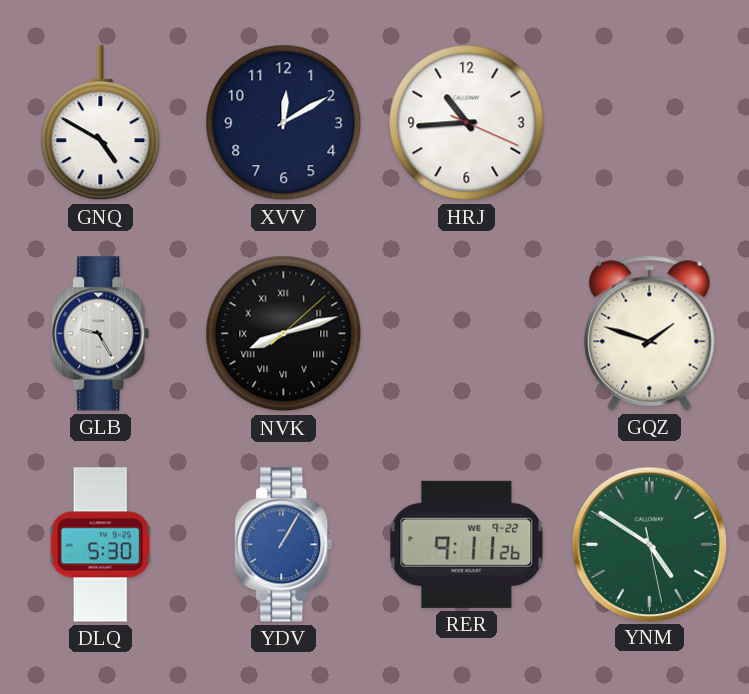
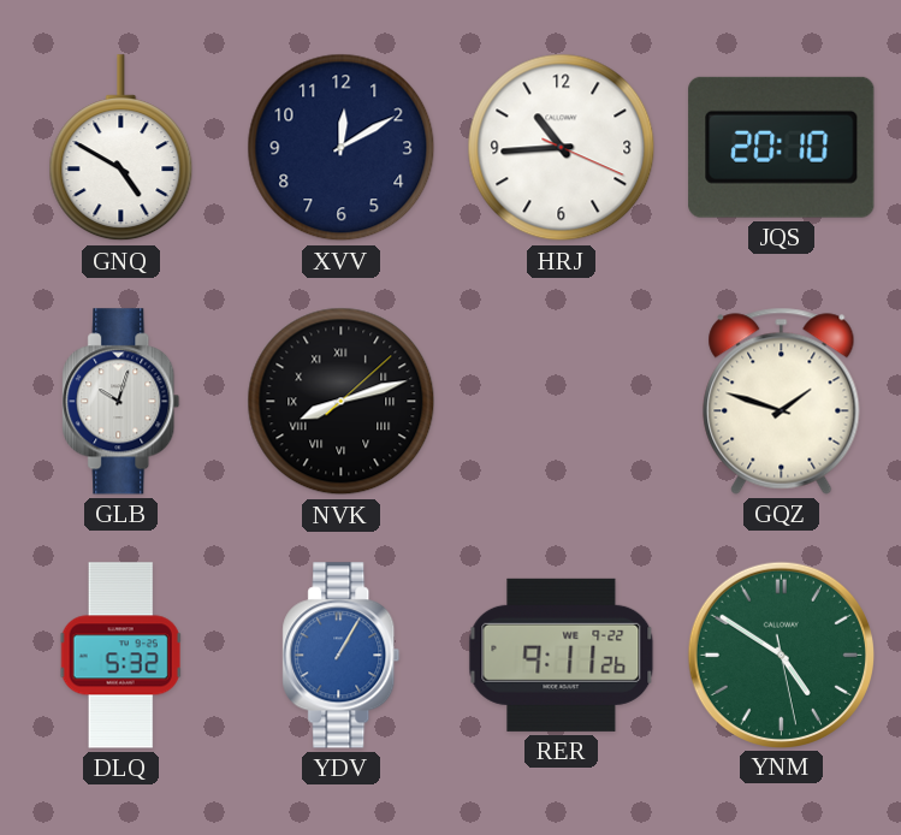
JQS: none -> 20:10
GLB: 9:25 -> 10:03
DLQ: 5:30 -> 5:32
